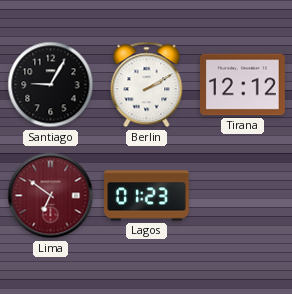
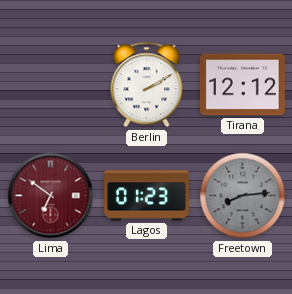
Santiago: 9:05 -> none
Freetown: none -> 8:14
